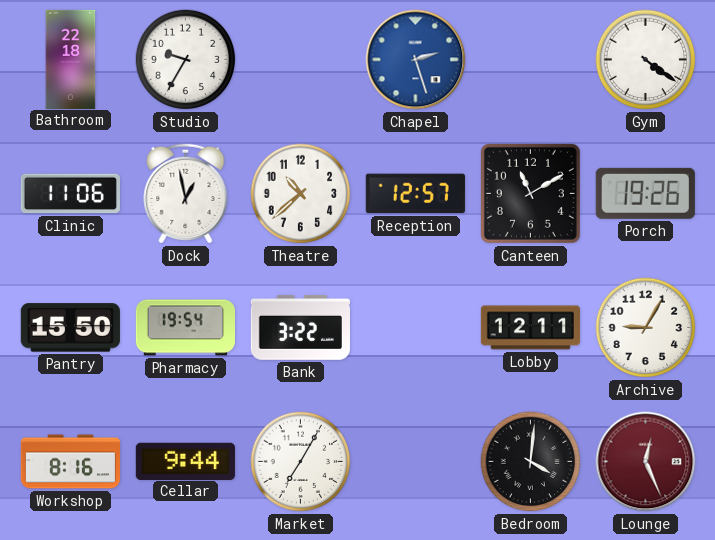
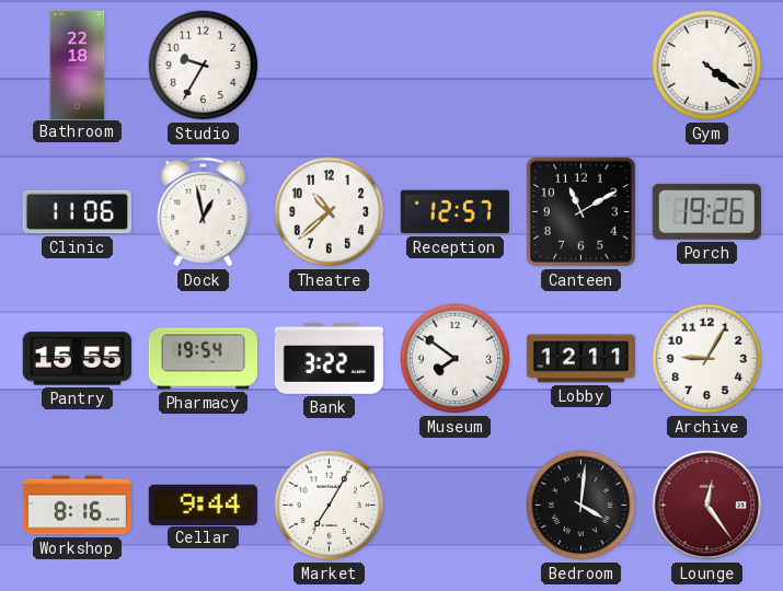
Chapel: 2:27 -> none
Pantry: 15:50 -> 15:55
Museum: none -> 7:51
Lounge: 12:26 -> 12:24
